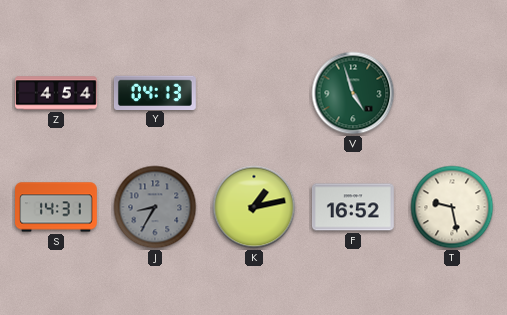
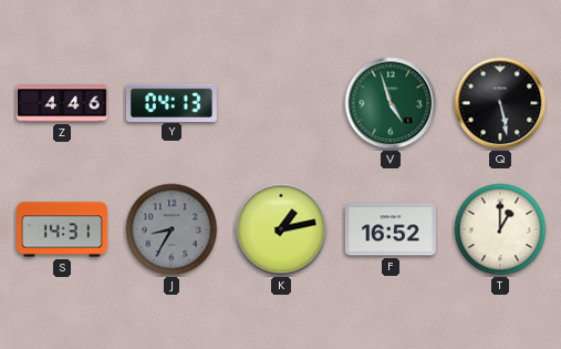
Z: 4:54 -> 4:46
Q: none -> 5:28
T: 9:28 -> 1:00
